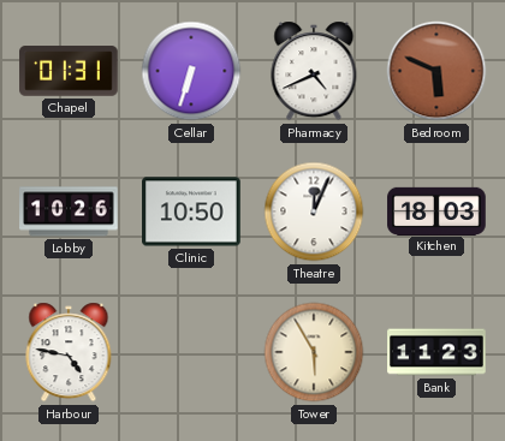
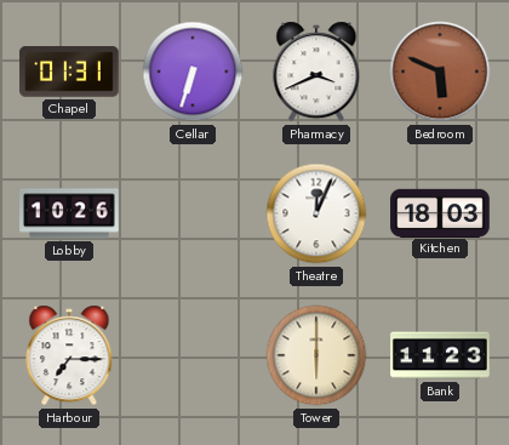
Pharmacy: 4:41 -> 3:41
Clinic: 10:50 -> none
Harbour: 4:47 -> 7:15
Tower: 5:55 -> 6:00
